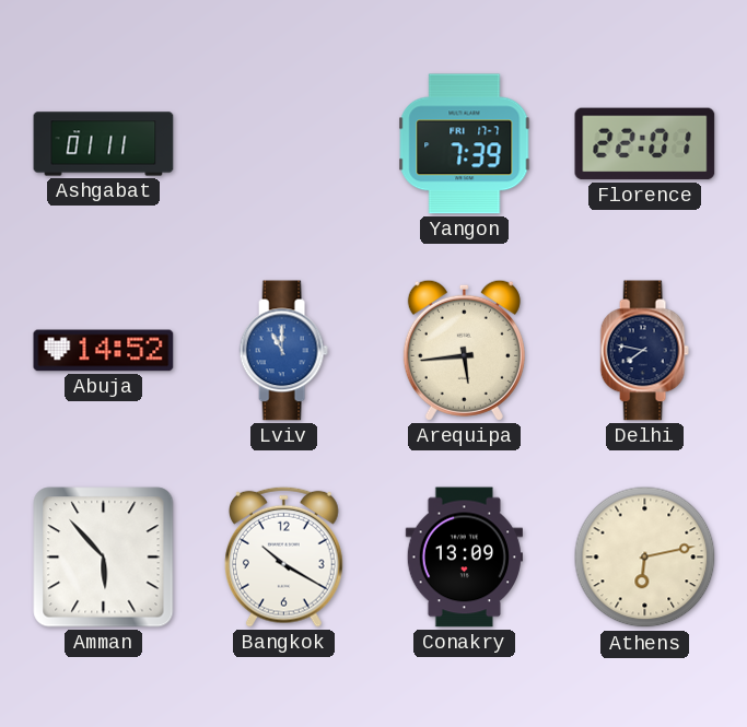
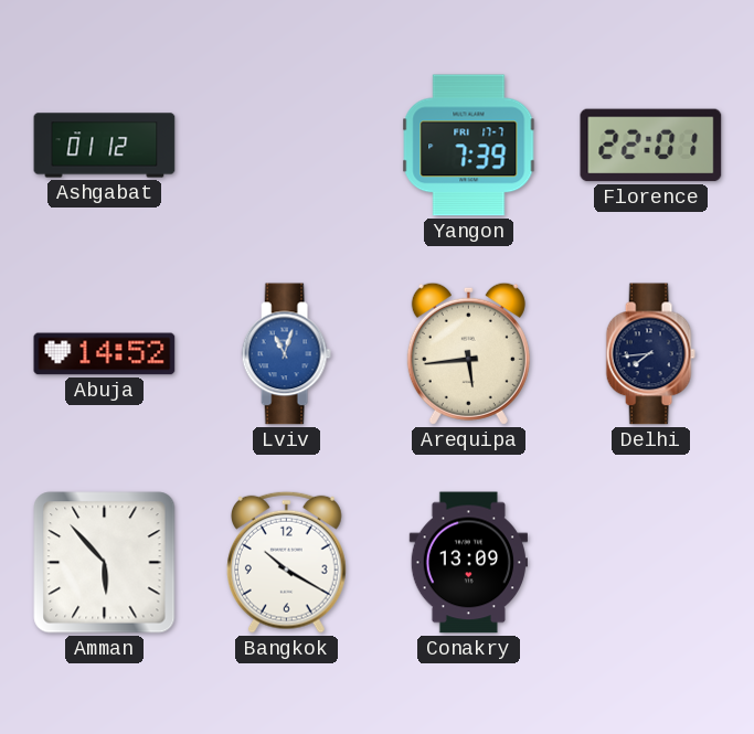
Ashgabat: 01:11 -> 01:12
Lviv: 11:00 -> 11:03
Delhi: 7:47 -> 7:44
Athens: 6:13 -> none
